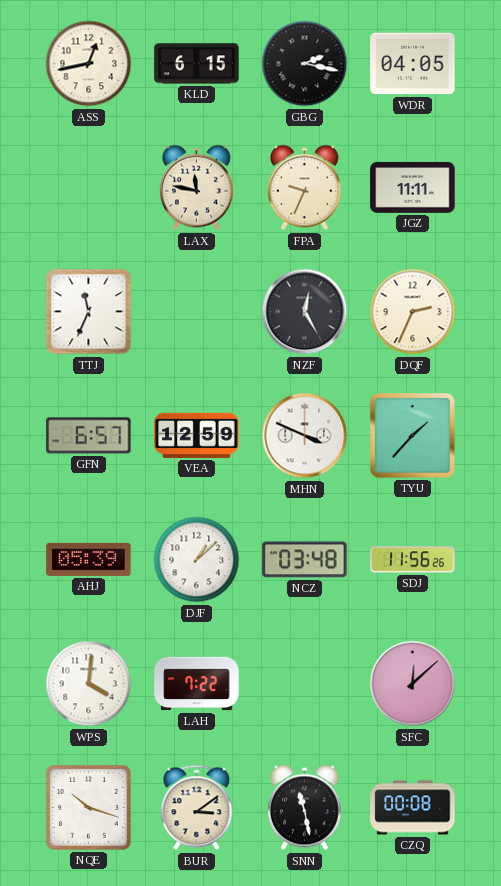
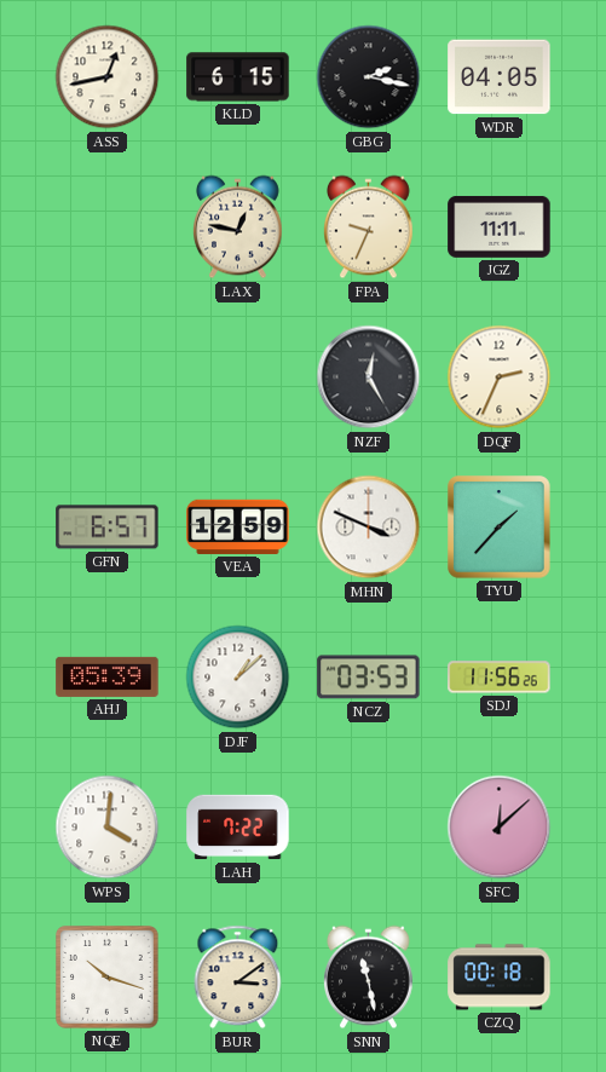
LAX: 11:47 -> 12:47
TTJ: 11:34 -> none
NCZ: 03:48 -> 03:53
CZQ: 00:08 -> 00:18
